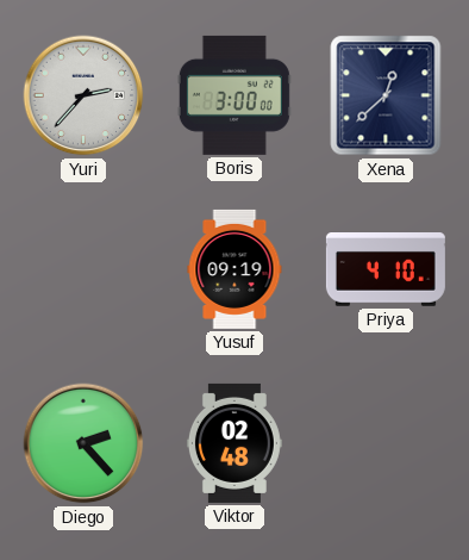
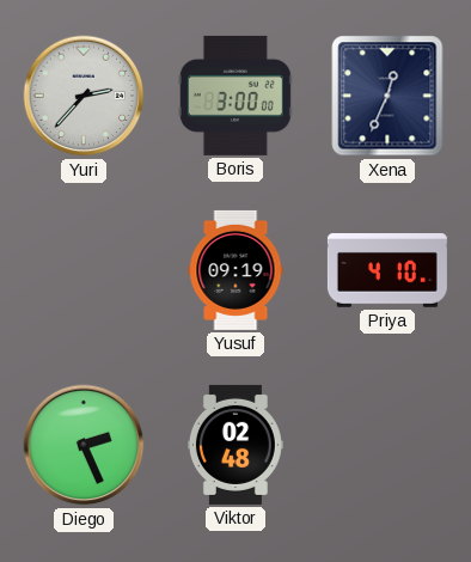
Xena: 12:38 -> 12:34
Diego: 2:23 -> 2:26
